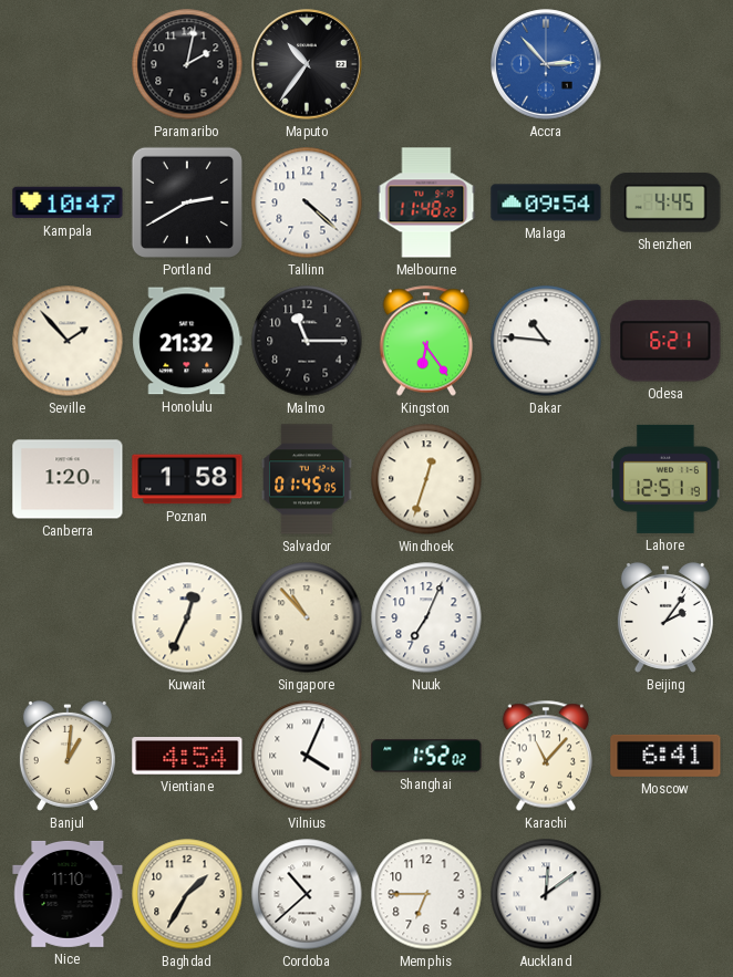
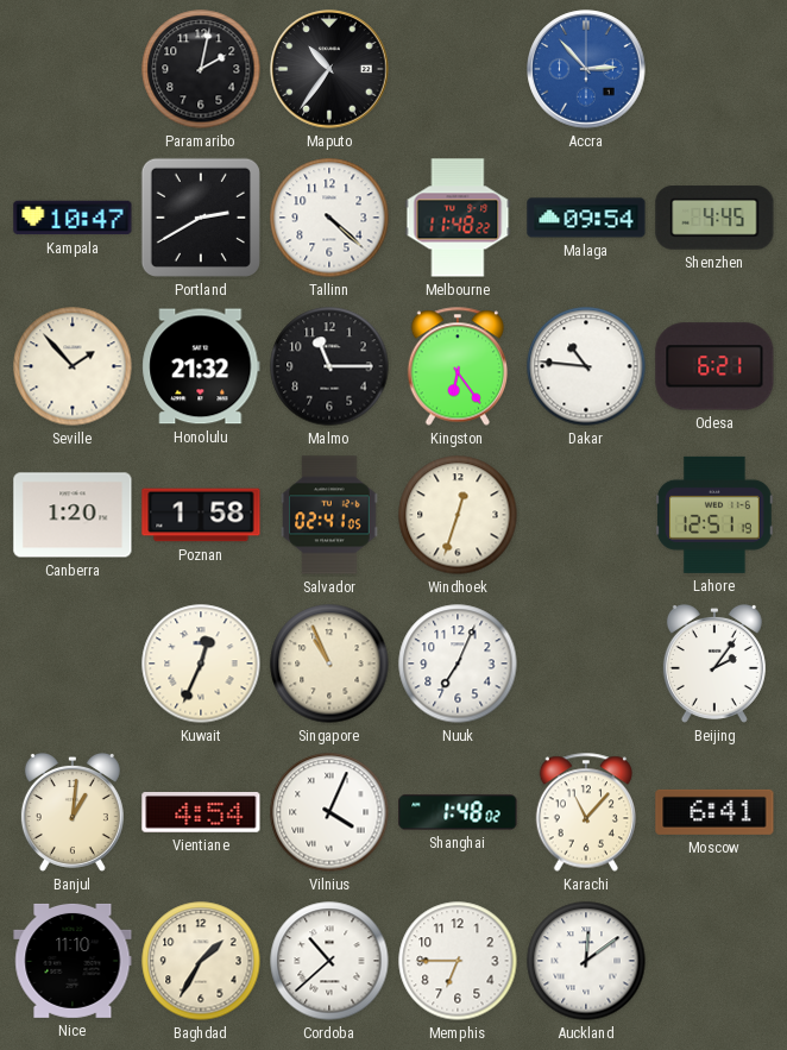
Salvador: 01:45 -> 02:41
Singapore: 10:53 -> 10:56
Shanghai: 1:52 -> 1:48
